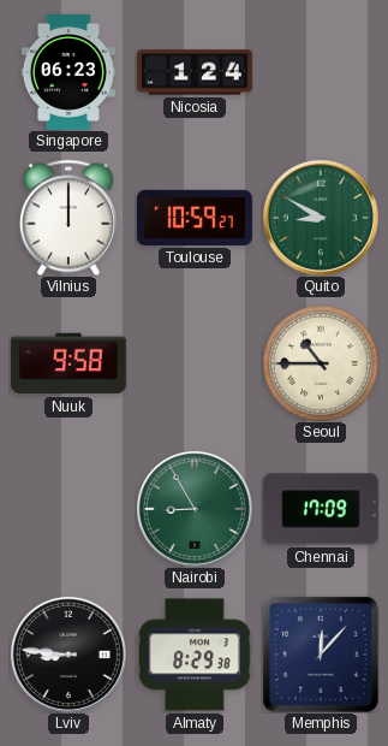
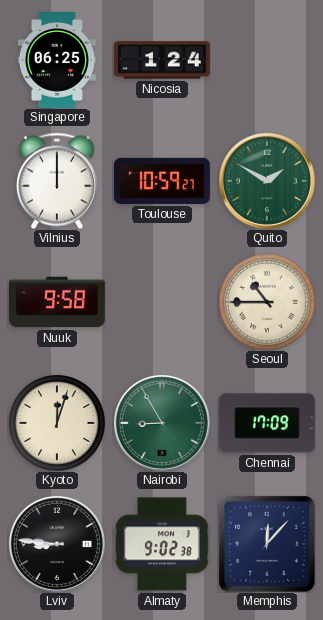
Singapore: 06:23 -> 06:25
Quito: 8:50 -> 1:50
Kyoto: none -> 12:03
Almaty: 8:29 -> 9:02
